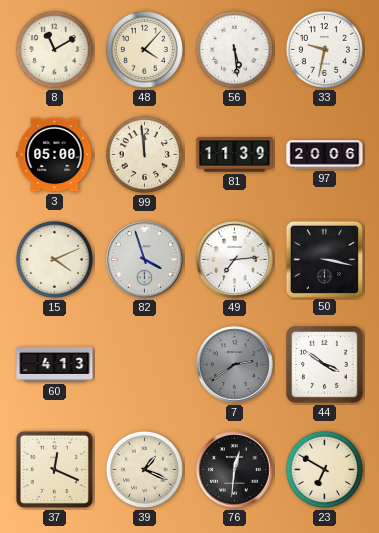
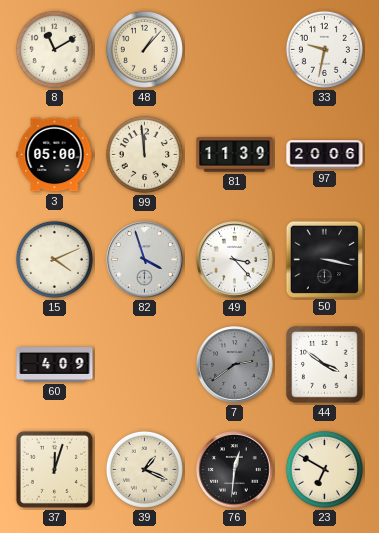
48: 4:07 -> 1:07
56: 5:29 -> none
49: 7:14 -> 3:23
60: 4:13 -> 4:09
37: 12:19 -> 12:03
